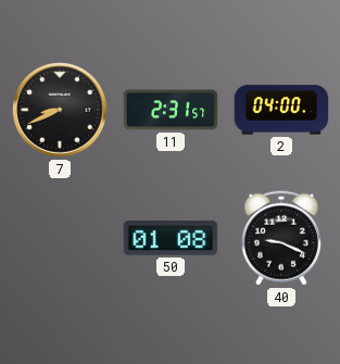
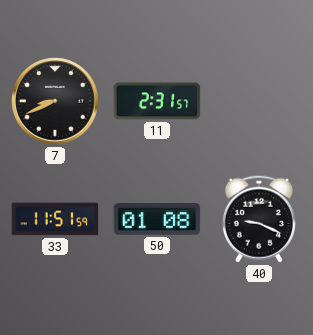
2: 04:00 -> none
33: none -> 11:51
